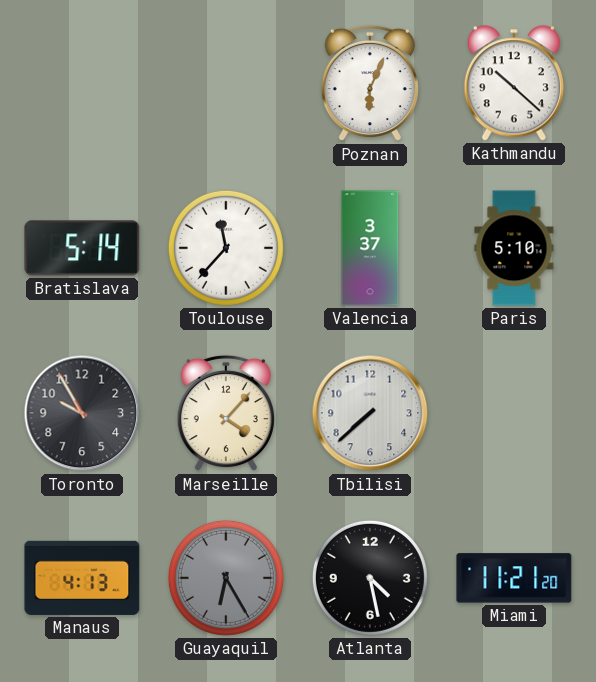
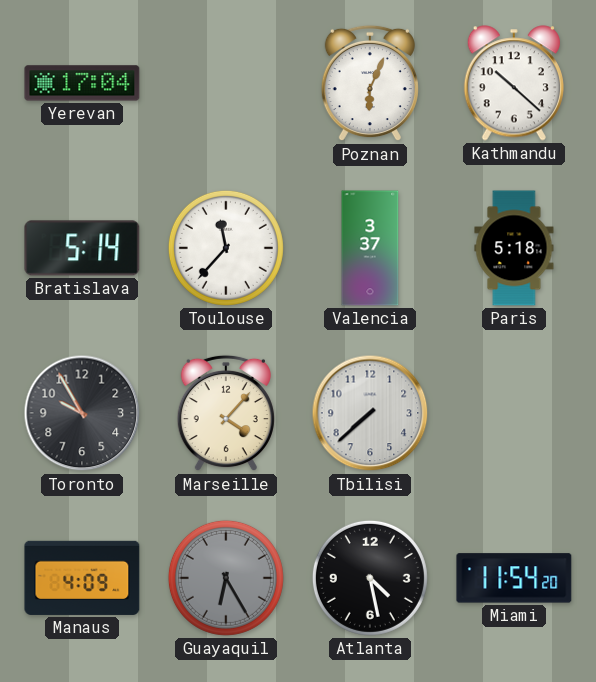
Yerevan: none -> 17:04
Paris: 5:10 -> 5:18
Manaus: 4:13 -> 4:09
Miami: 11:21 -> 11:54
